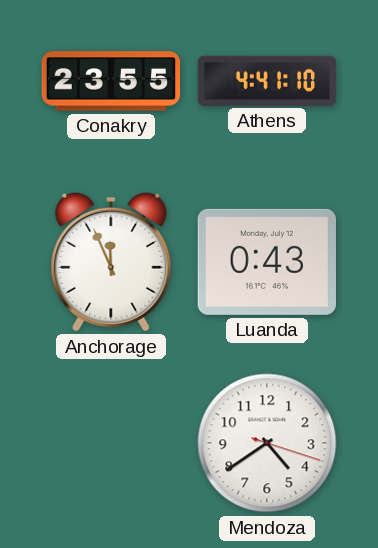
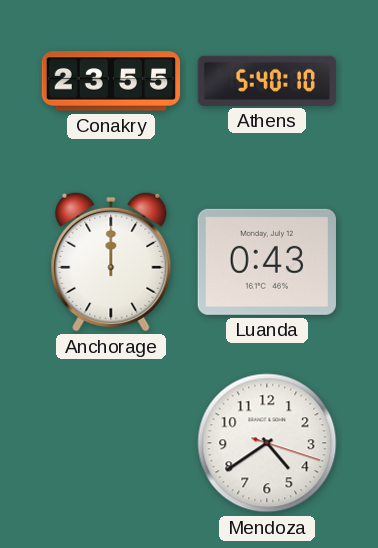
Athens: 4:41 -> 5:40
Anchorage: 11:56 -> 12:00
